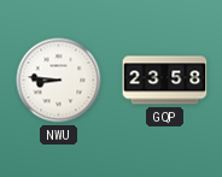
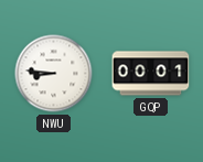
GQP: 23:58 -> 00:01
